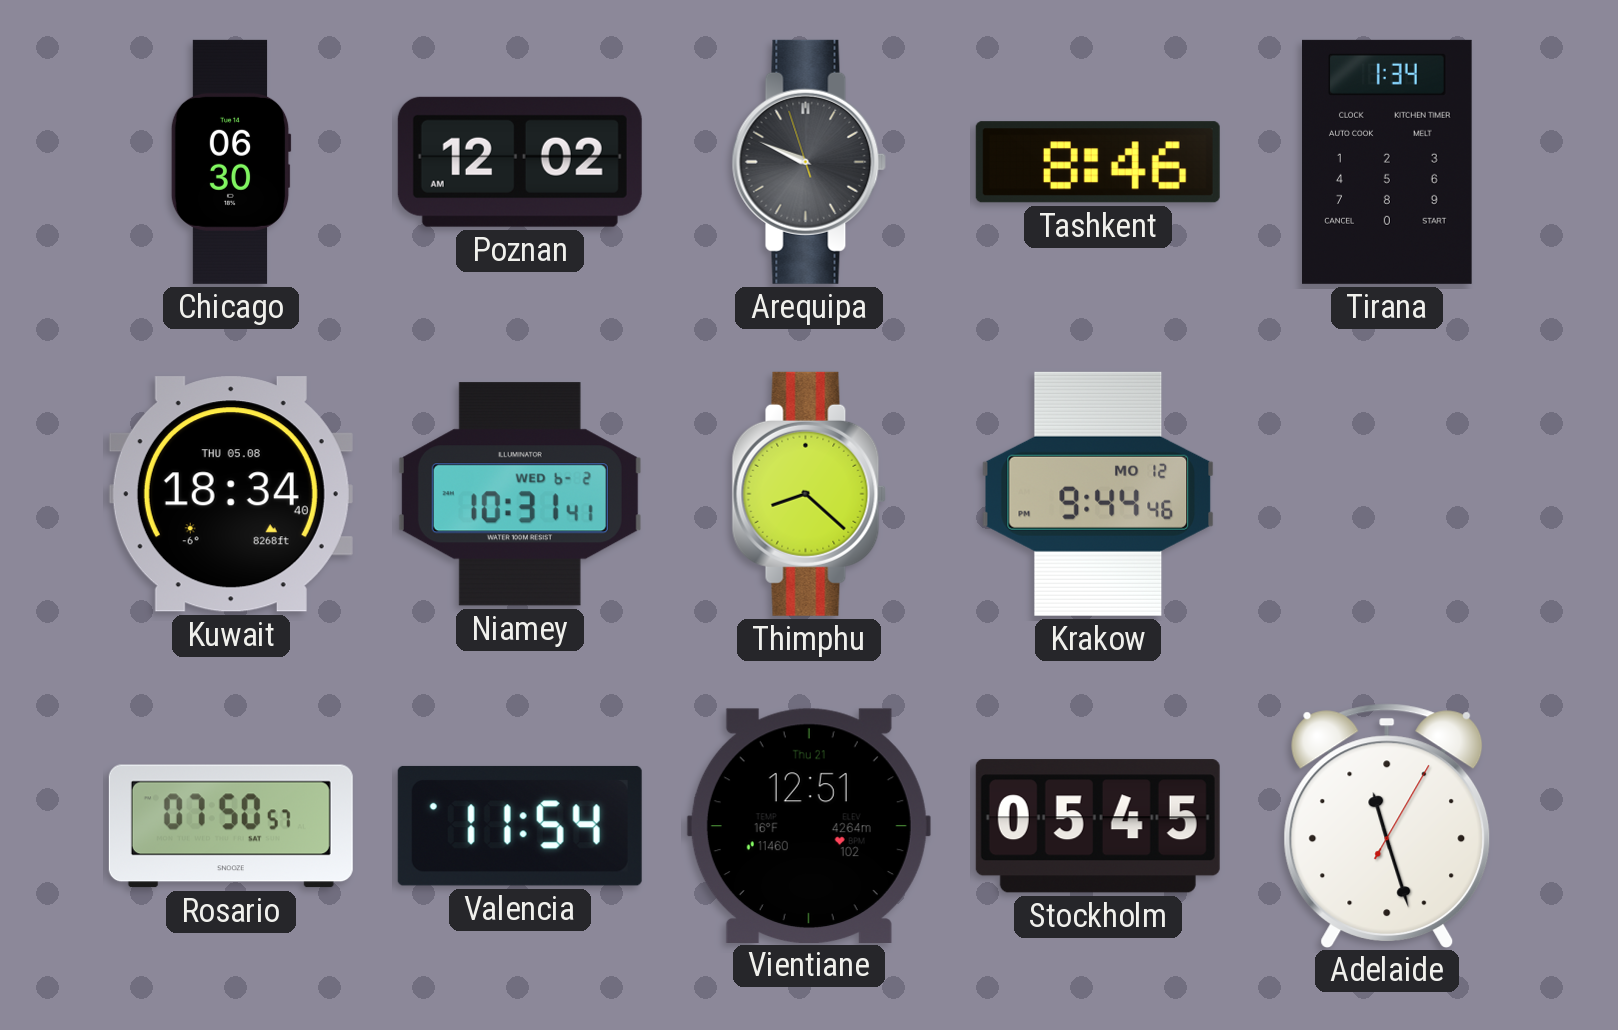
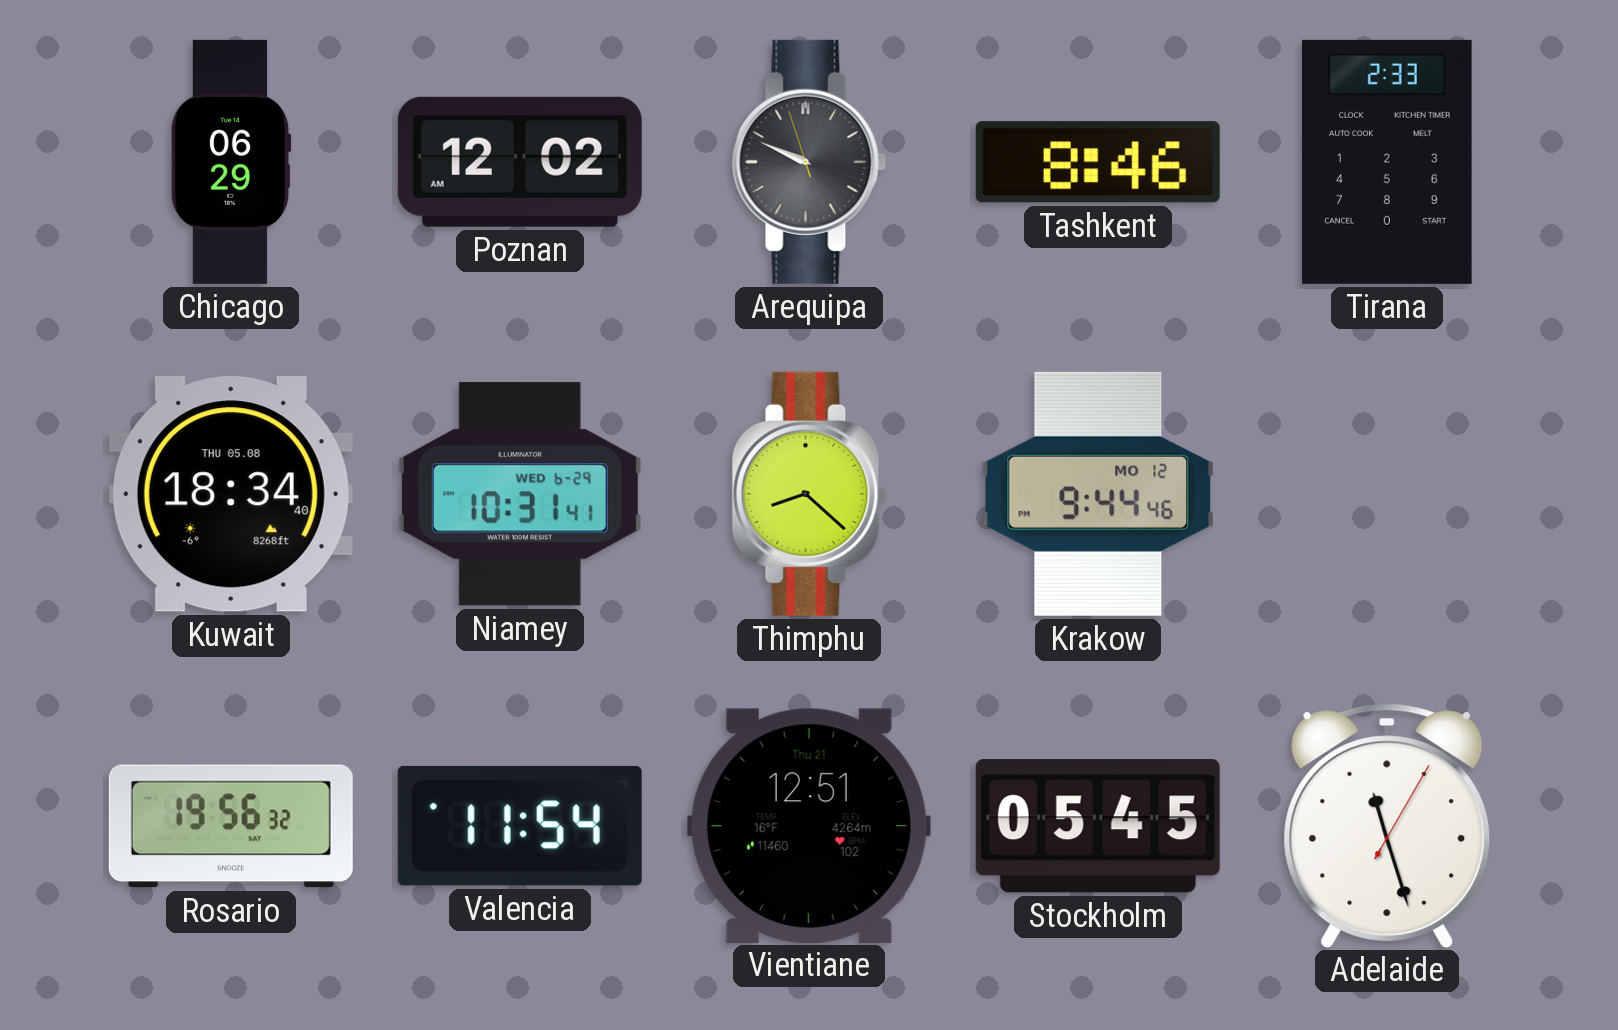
Chicago: 06:30 -> 06:29
Tirana: 1:34 -> 2:33
Niamey date: WED 6-2 -> WED 6-29
Rosario: 07:50 -> 19:56
